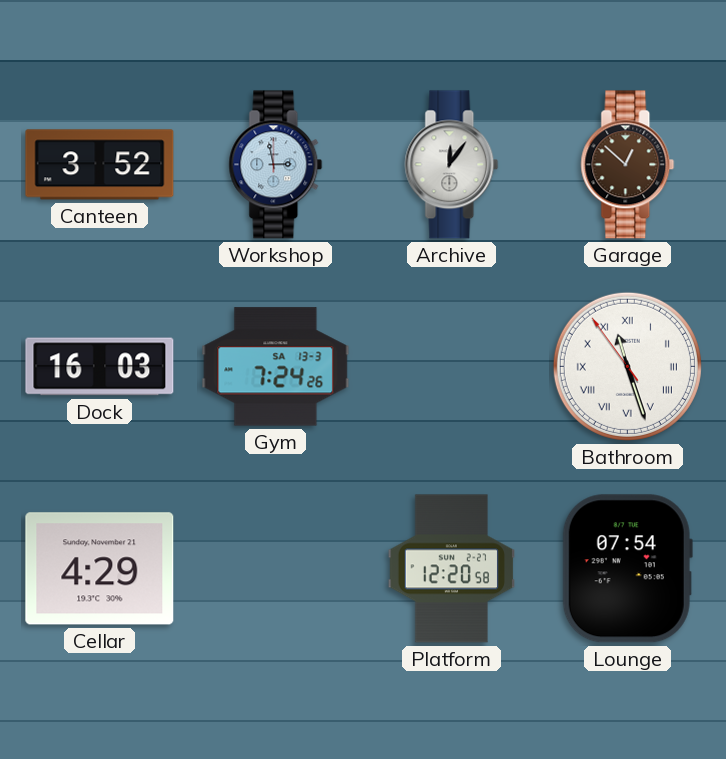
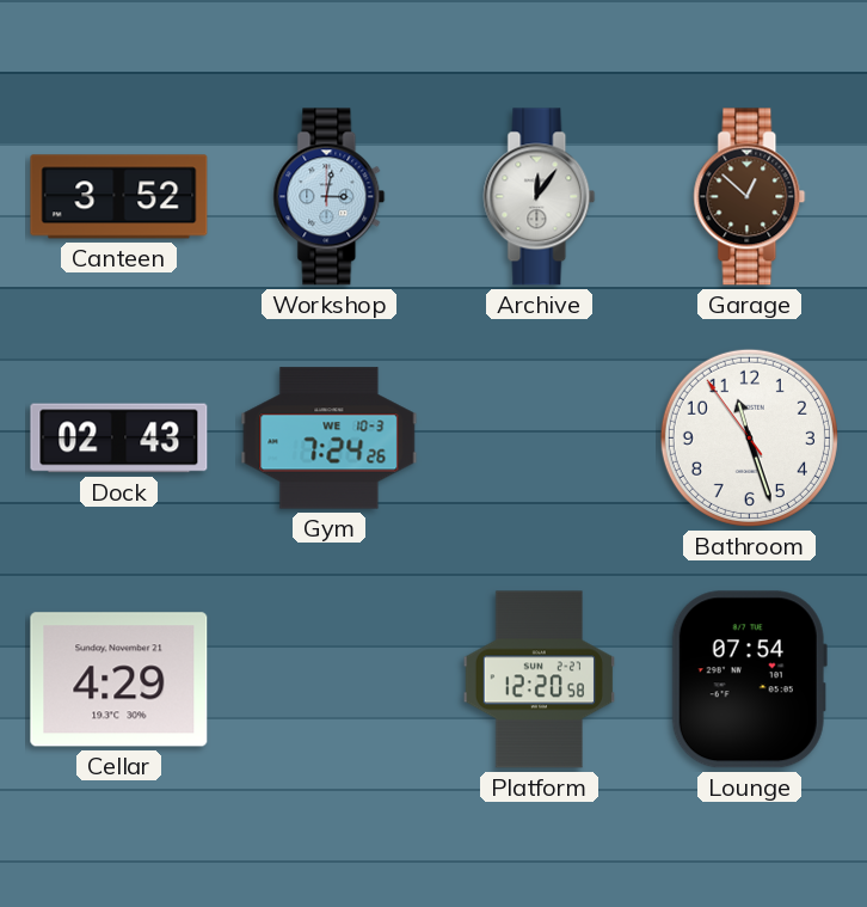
Workshop: 2:58 -> 3:02
Dock: 16:03 -> 02:43
Gym date: SA 13-3 -> WE 10-3
Bathroom numerals: Roman -> Arabic
